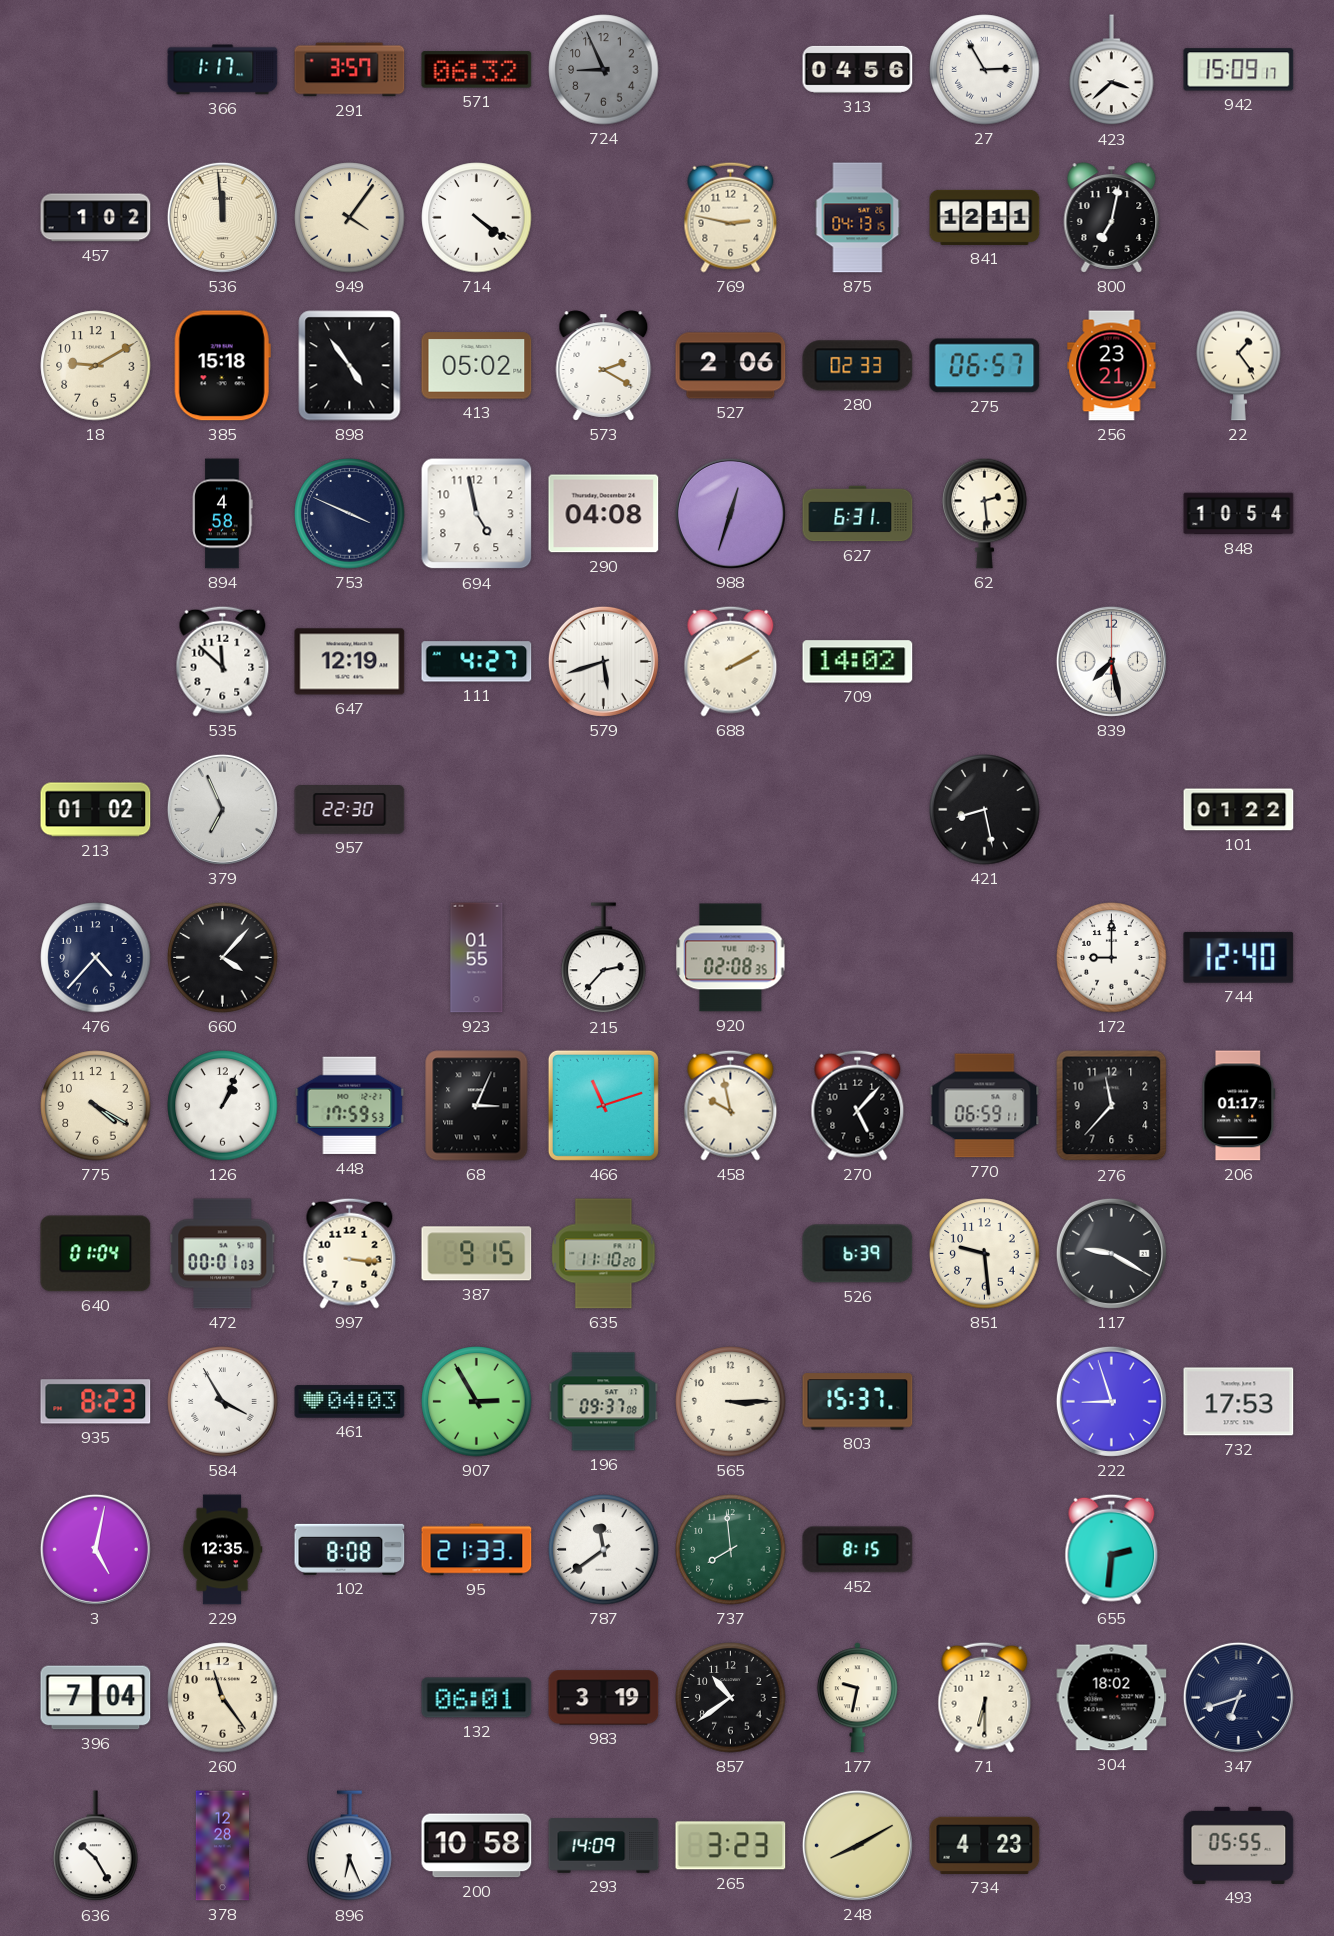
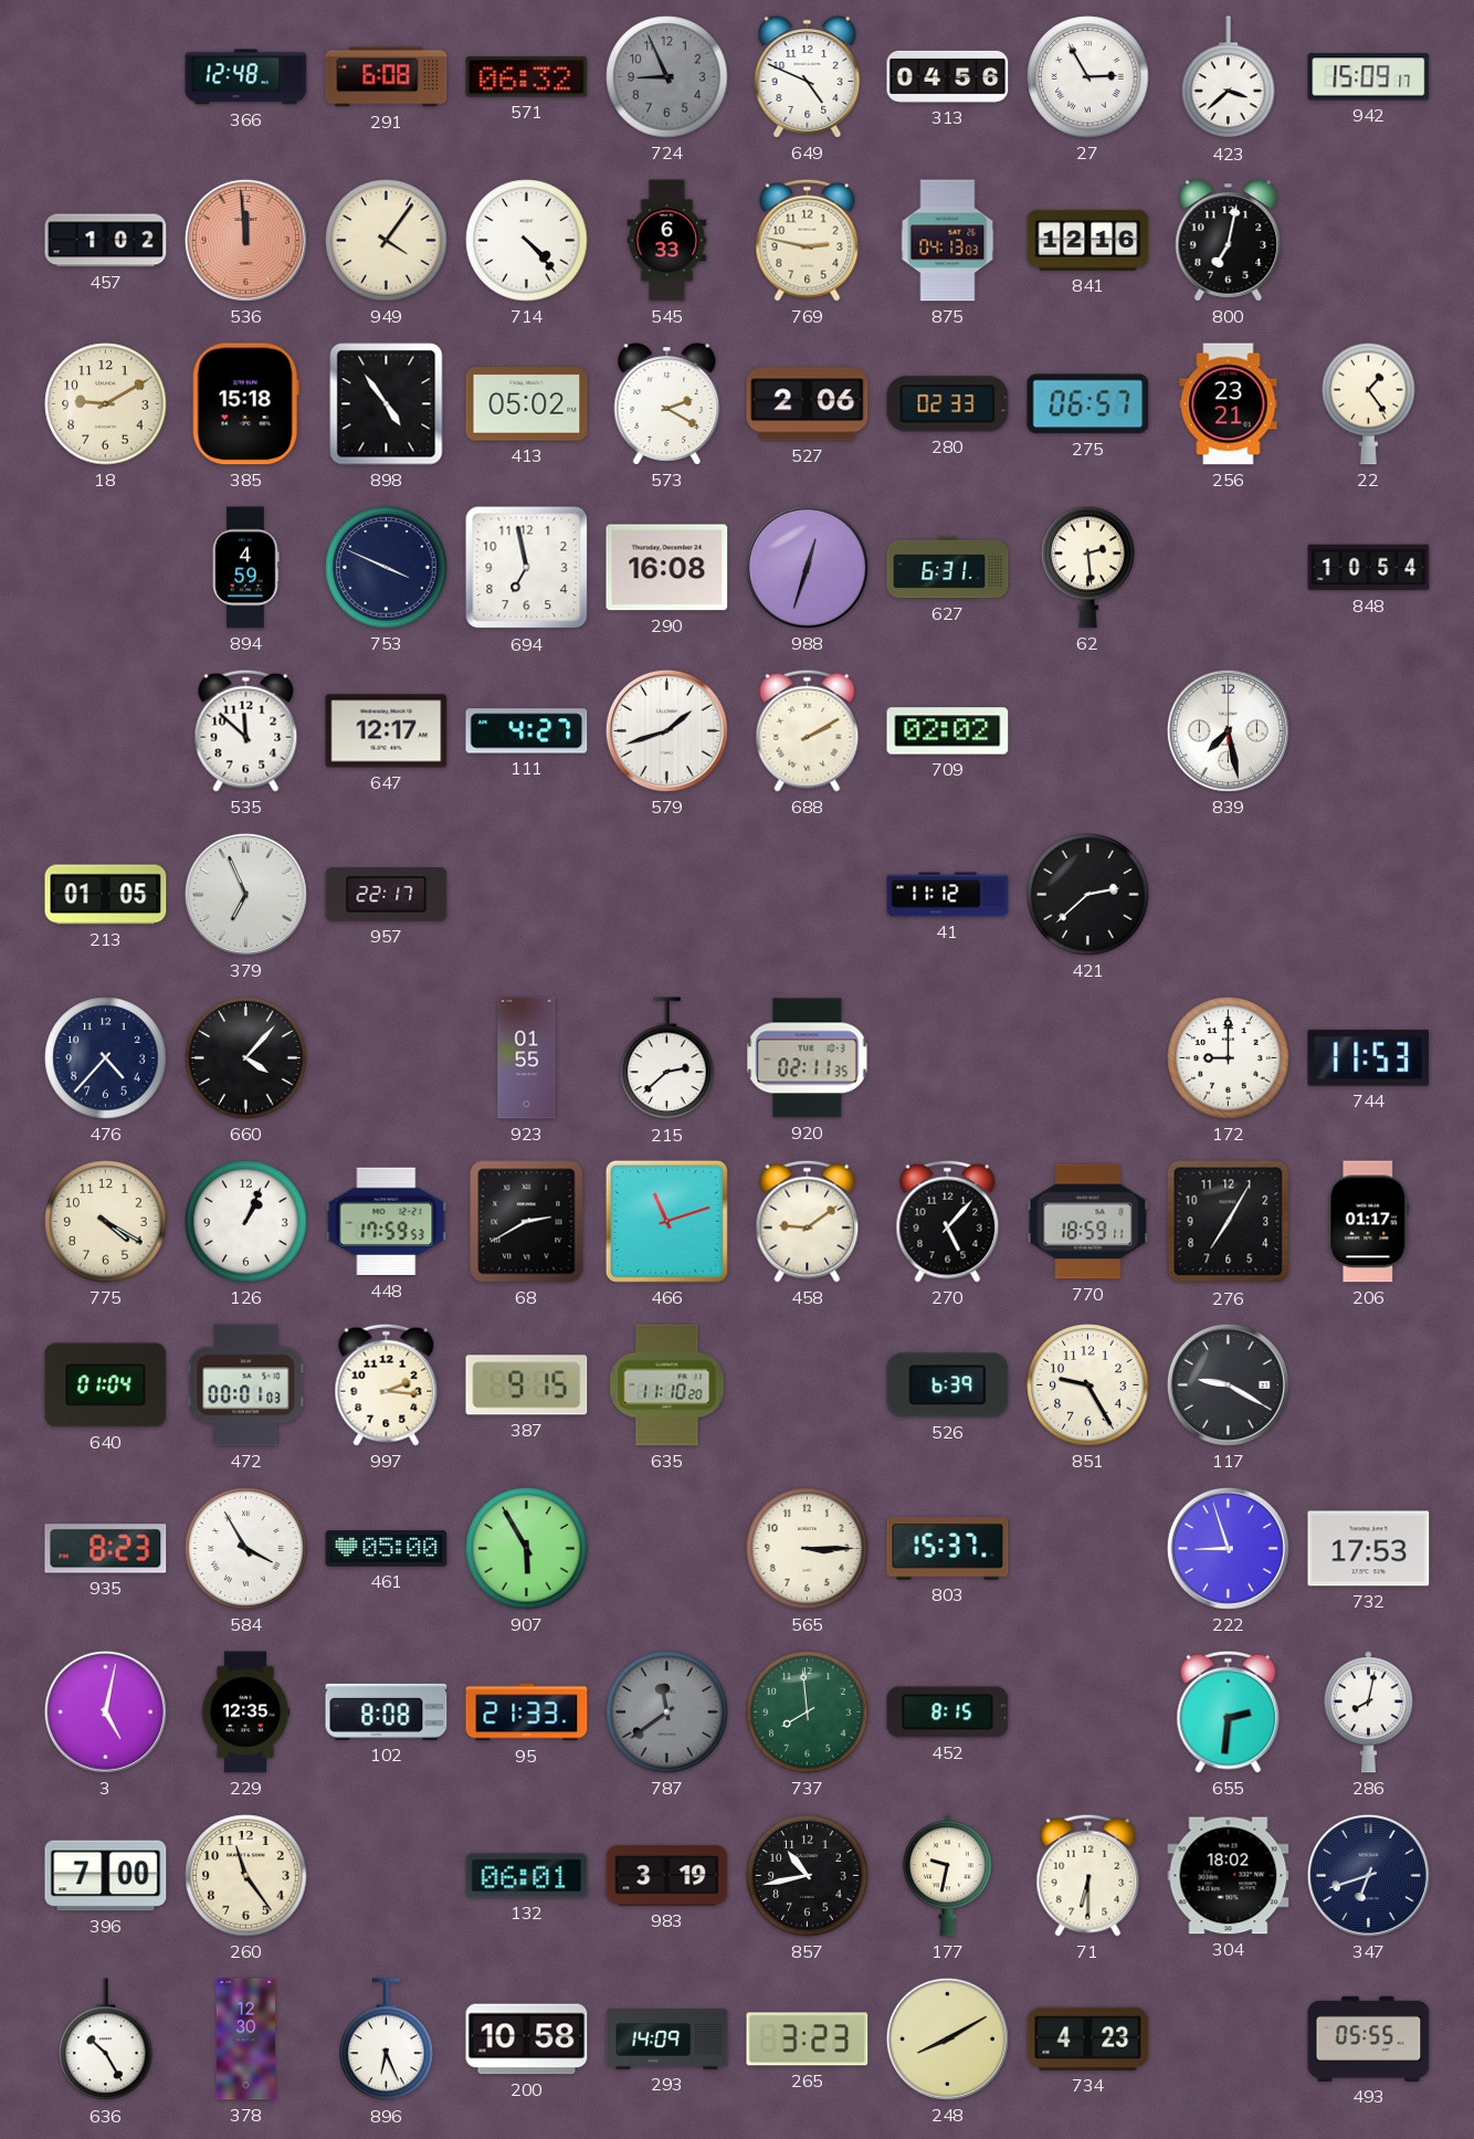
366: 1:17 -> 12:48
291: 3:57 -> 6:08
649: none -> 4:49
536 dial: cream -> salmon
714: 4:21 -> 4:23
545: none -> 6:33
875: 04:13:15 -> 04:13:03
841: 12:11 -> 12:16
894: 4:58 -> 4:59
694: 4:58 -> 6:58
290: 04:08 -> 16:08
647: 12:19 -> 12:17
579: 5:42 -> 1:42
709: 14:02 -> 02:02
213: 01:02 -> 01:05
957: 22:30 -> 22:17
41: none -> 11:12
421: 8:28 -> 2:38
101: 01:22 -> none
215: 2:37 -> 2:38
920: 02:08 -> 02:11
744: 12:40 -> 11:53
68: 3:04 -> 2:40
458: 9:58 -> 9:09
770: 06:59 -> 18:59
276: 11:37 -> 7:05
997: 3:16 -> 2:16
851: 9:29 -> 9:25
461: 04:03 -> 05:00
907: 2:55 -> 5:55
196: 09:37 -> none
787 dial: white -> grey
286: none -> 8:02
396: 7:04 -> 7:00
857: 10:39 -> 10:43
378: 12:28 -> 12:30
